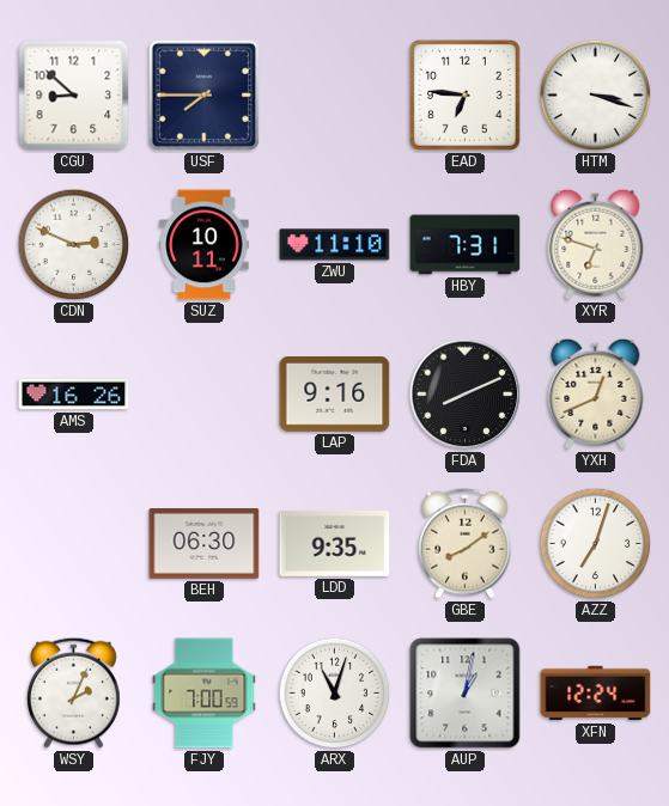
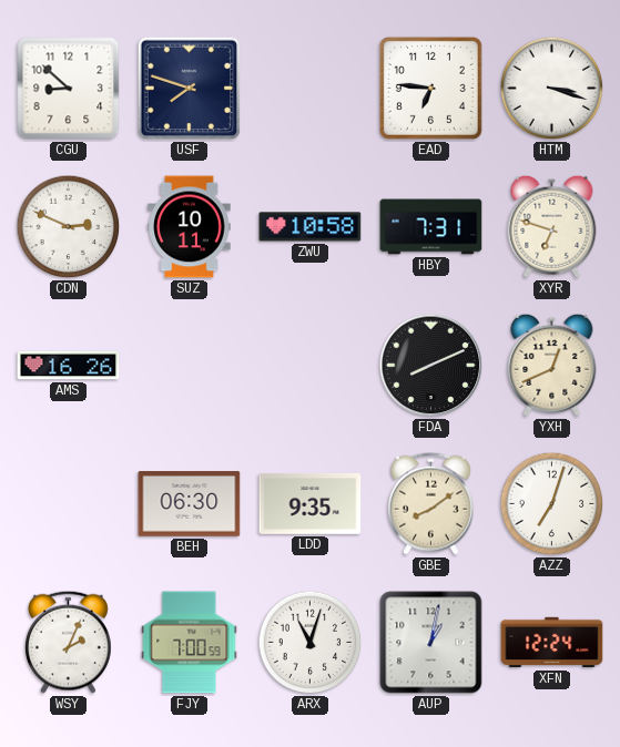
USF: 7:45 -> 7:48
ZWU: 11:10 -> 10:58
LAP: 9:16 -> none
